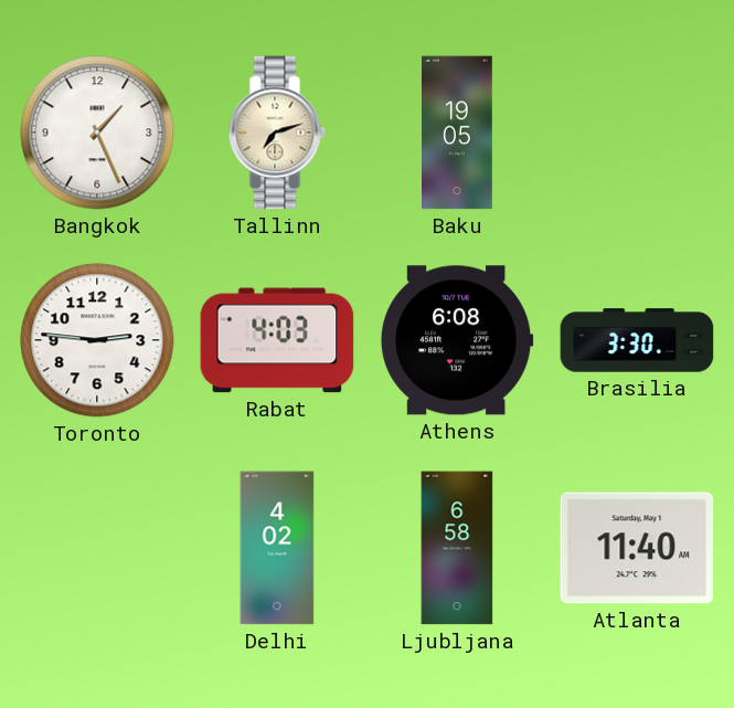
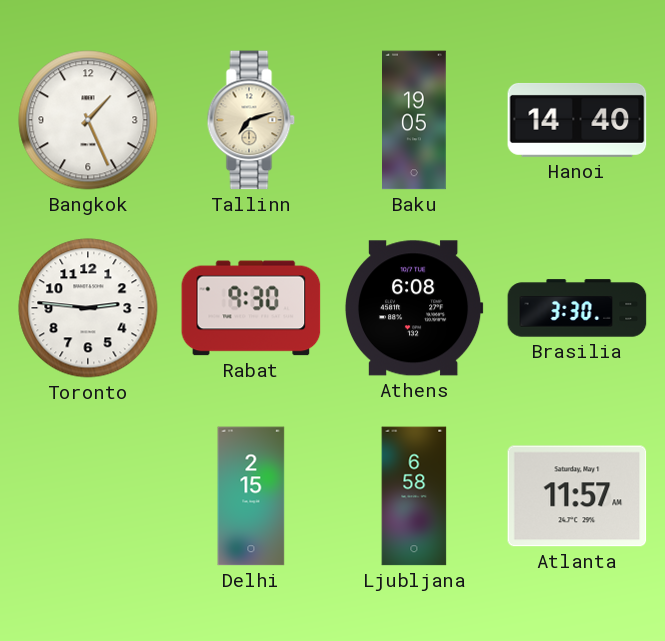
Hanoi: none -> 14:40
Rabat: 4:03 -> 9:30
Delhi: 4:02 -> 2:15
Atlanta: 11:40 -> 11:57
